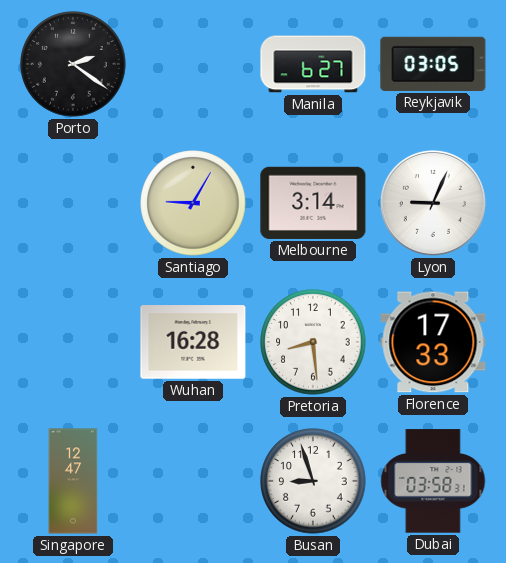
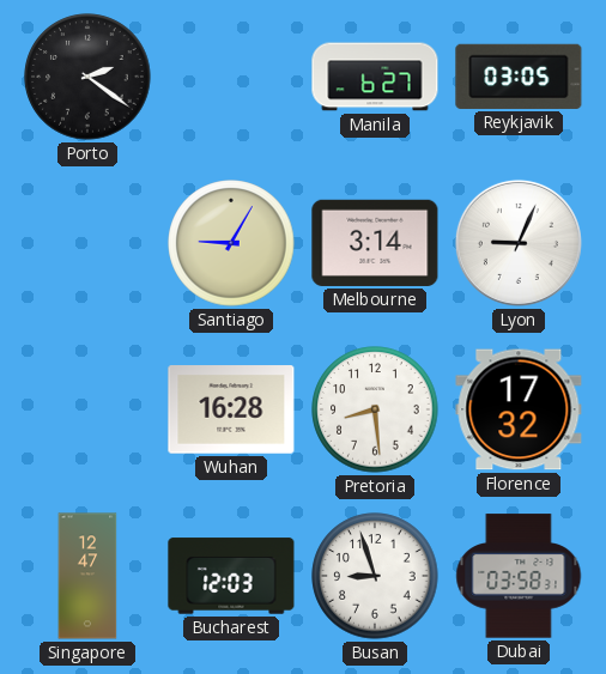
Florence: 17:33 -> 17:32
Bucharest: none -> 12:03
